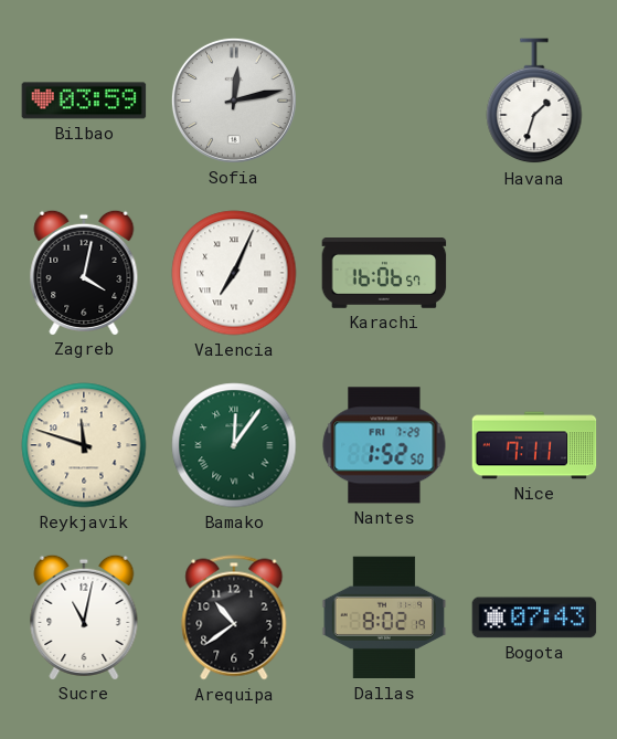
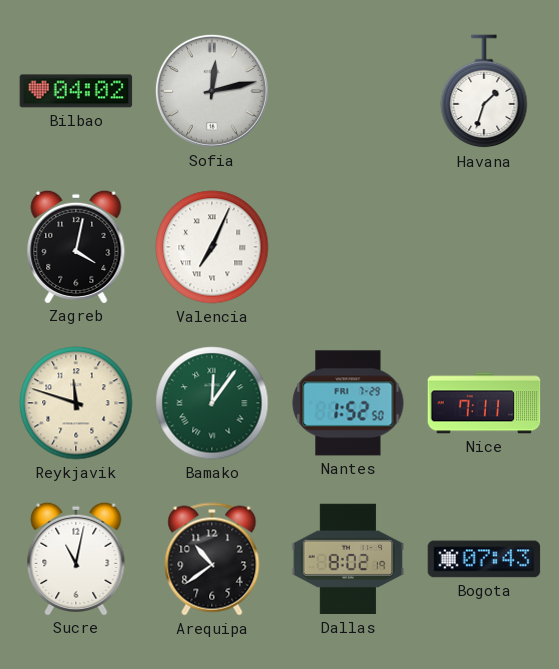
Bilbao: 03:59 -> 04:02
Karachi: 16:06 -> none
